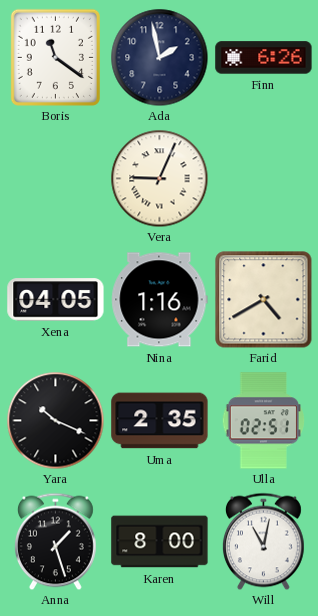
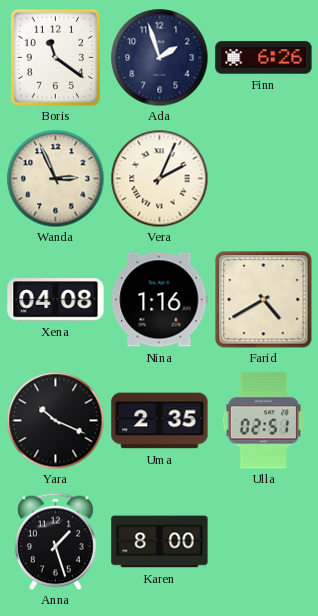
Ada: 1:58 -> 1:57
Wanda: none -> 2:56
Vera: 9:04 -> 2:04
Xena: 04:05 -> 04:08
Will: 11:02 -> none
